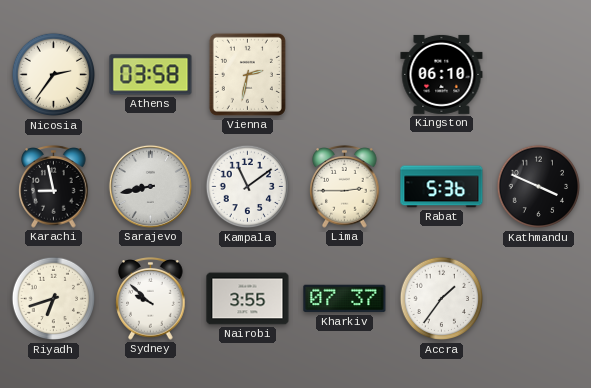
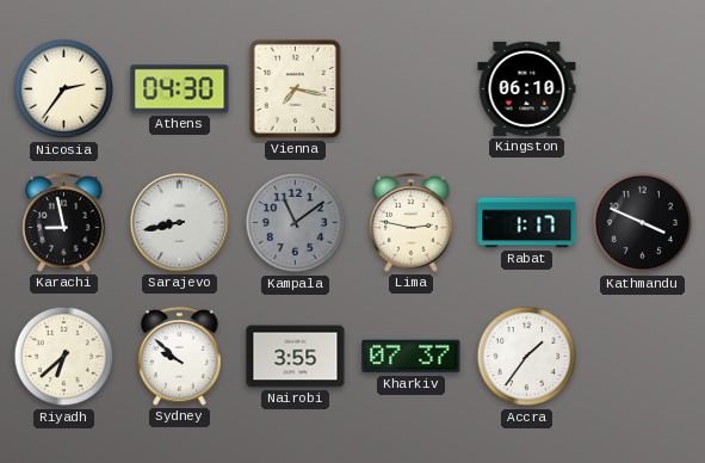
Athens: 03:58 -> 04:30
Vienna: 2:32 -> 7:17
Kampala dial: white -> grey
Lima: 2:45 -> 2:47
Rabat: 5:36 -> 1:17
Riyadh: 6:42 -> 6:38
